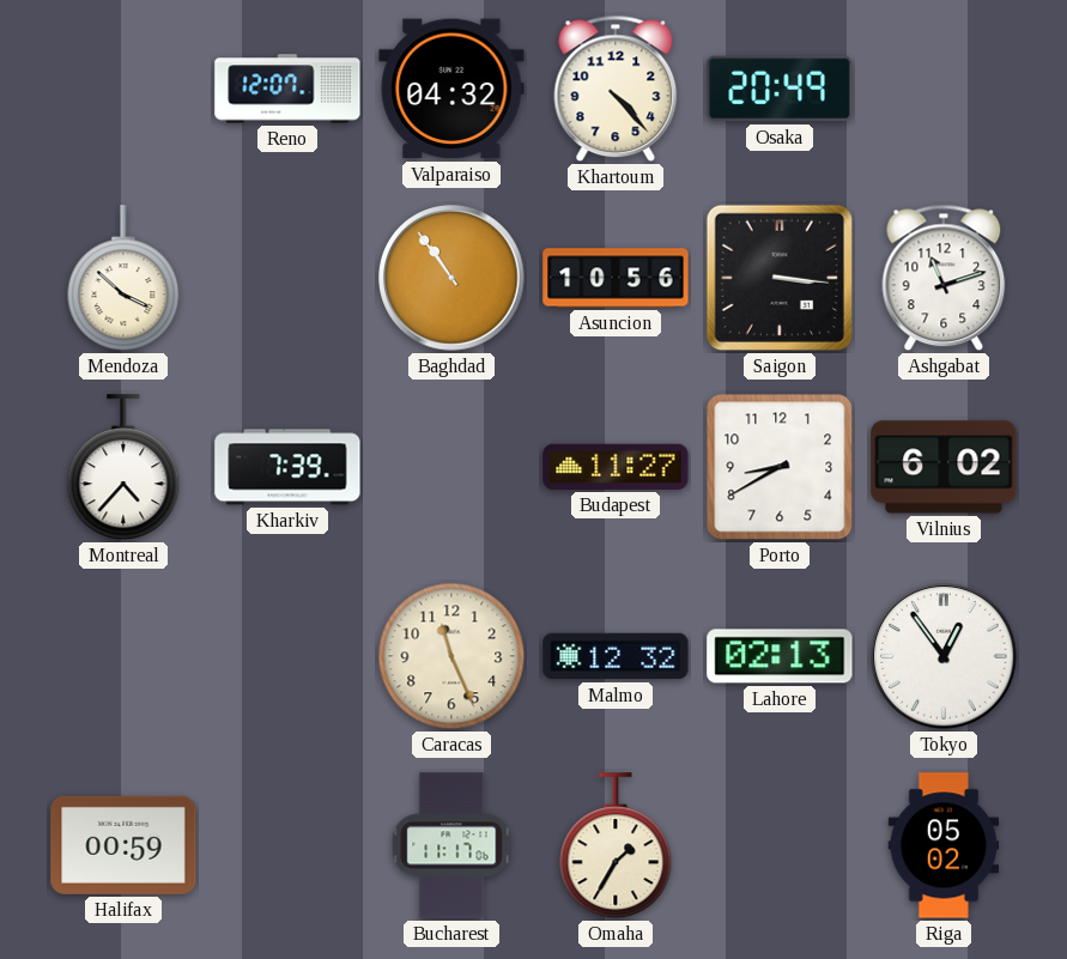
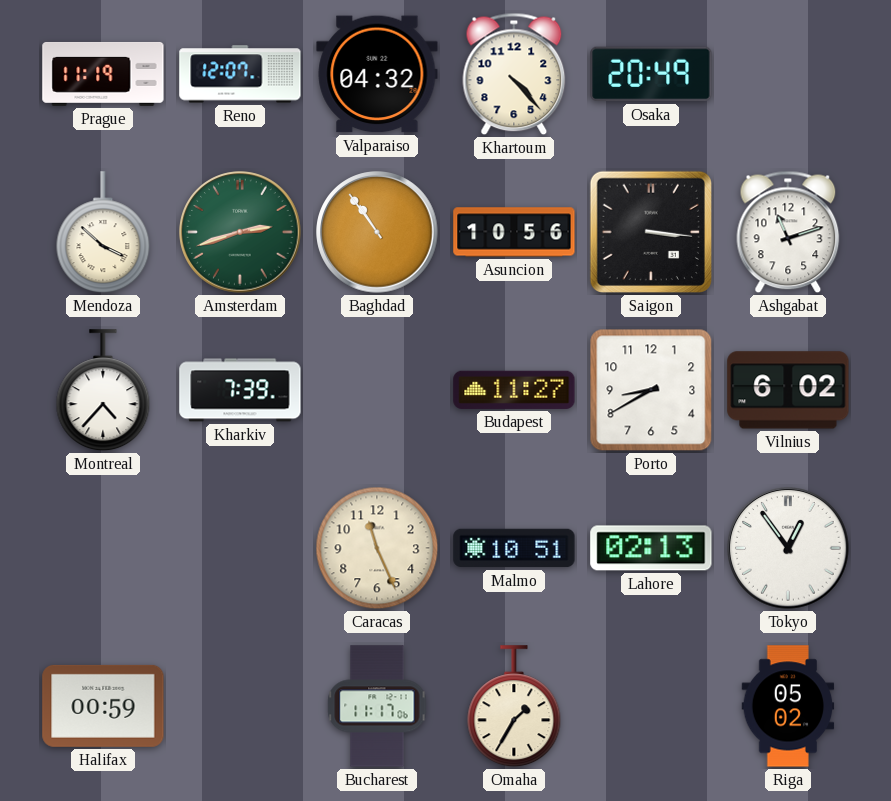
Prague: none -> 11:19
Amsterdam: none -> 2:42
Malmo: 12:32 -> 10:51
